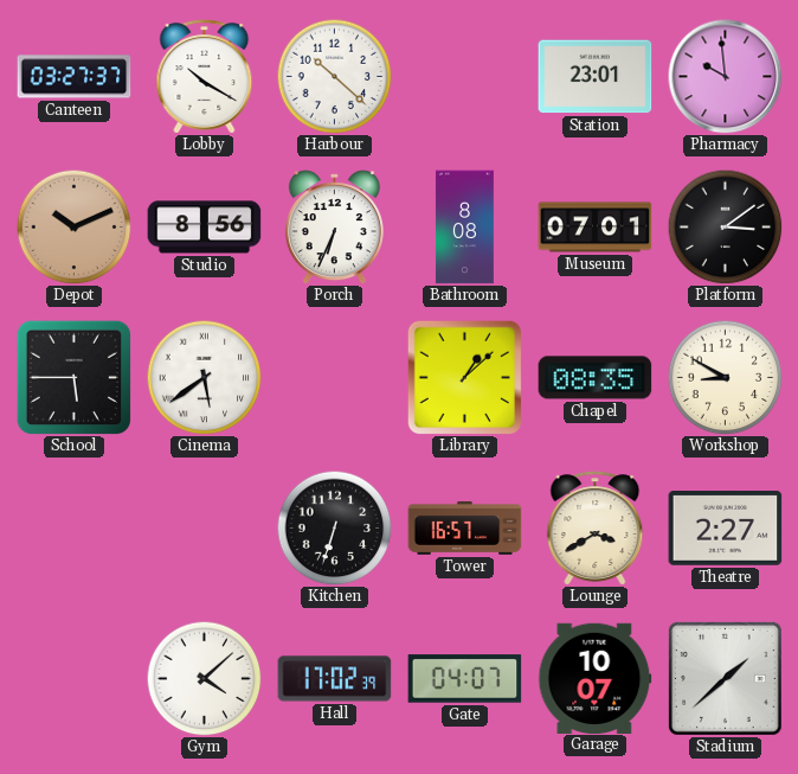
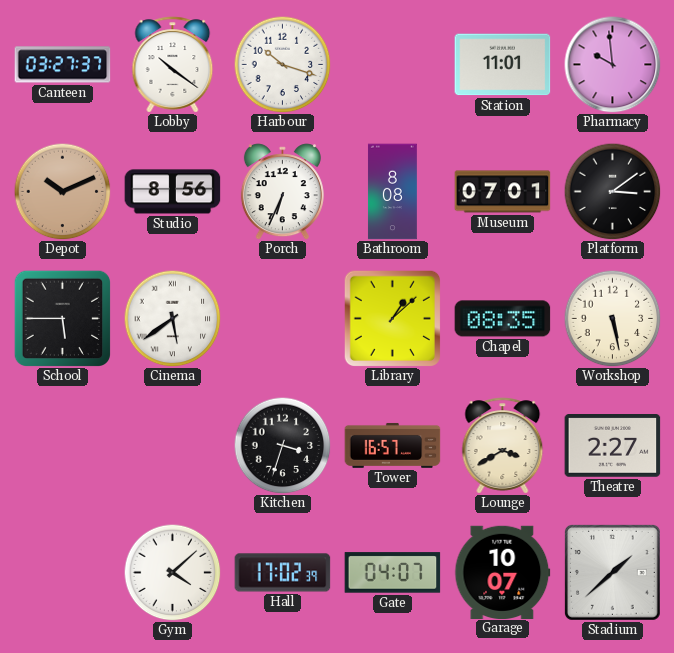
Lobby: 10:20 -> 10:21
Harbour: 10:22 -> 10:18
Station: 23:01 -> 11:01
Workshop: 8:50 -> 5:28
Kitchen: 6:33 -> 3:33
